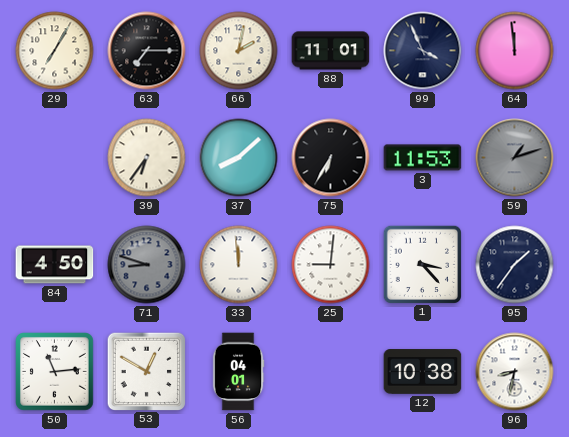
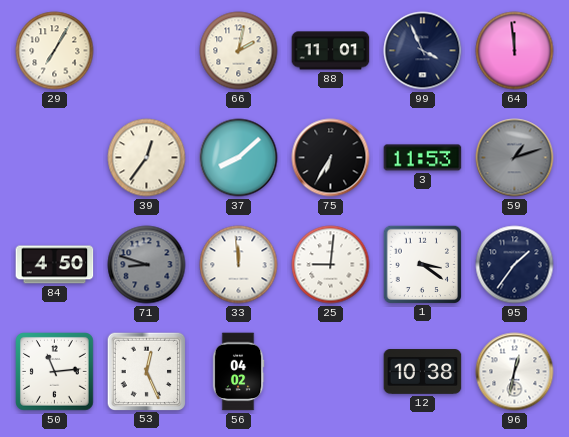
63: 7:15 -> none
39: 6:36 -> 12:36
1: 3:23 -> 3:21
53: 12:50 -> 12:26
56: 04:01 -> 04:02
96: 8:32 -> 12:32
